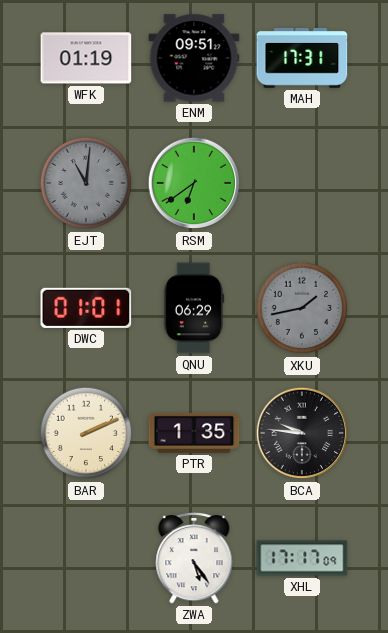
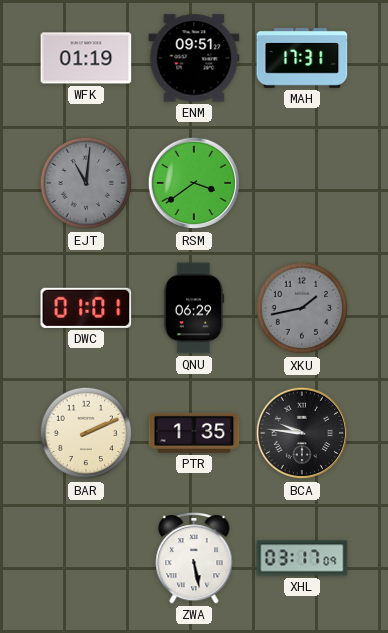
RSM: 6:39 -> 3:39
ZWA: 5:24 -> 5:28
XHL: 17:17 -> 03:17
